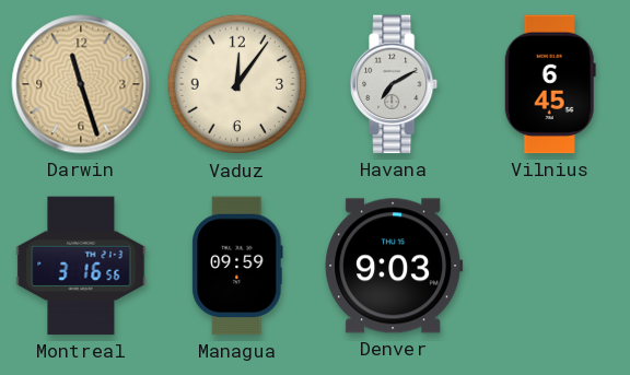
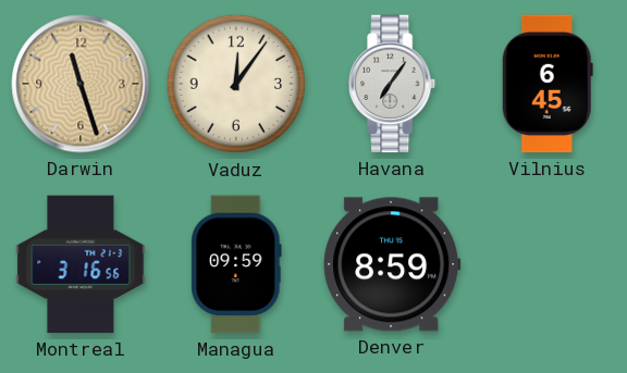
Havana: 7:10 -> 7:06
Denver: 9:03 -> 8:59
